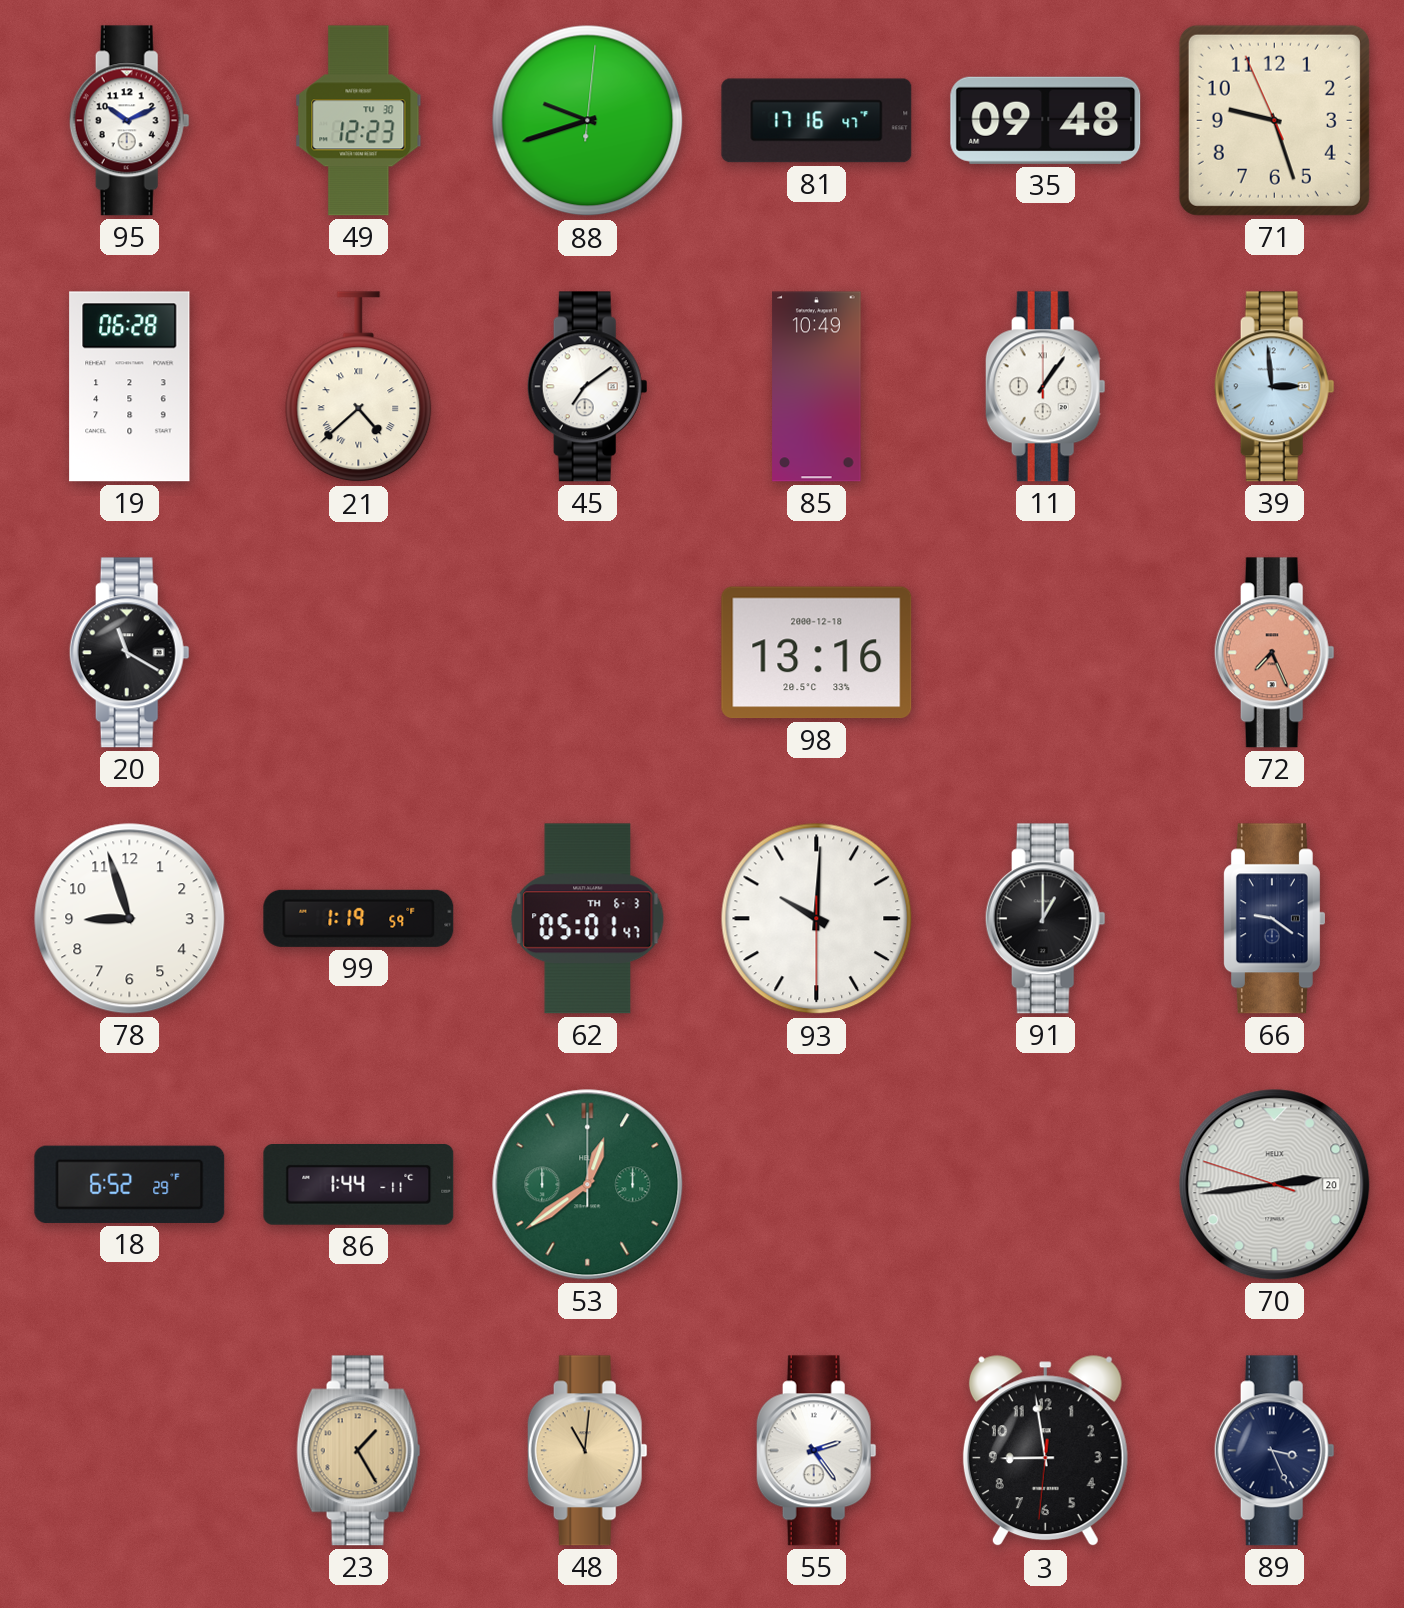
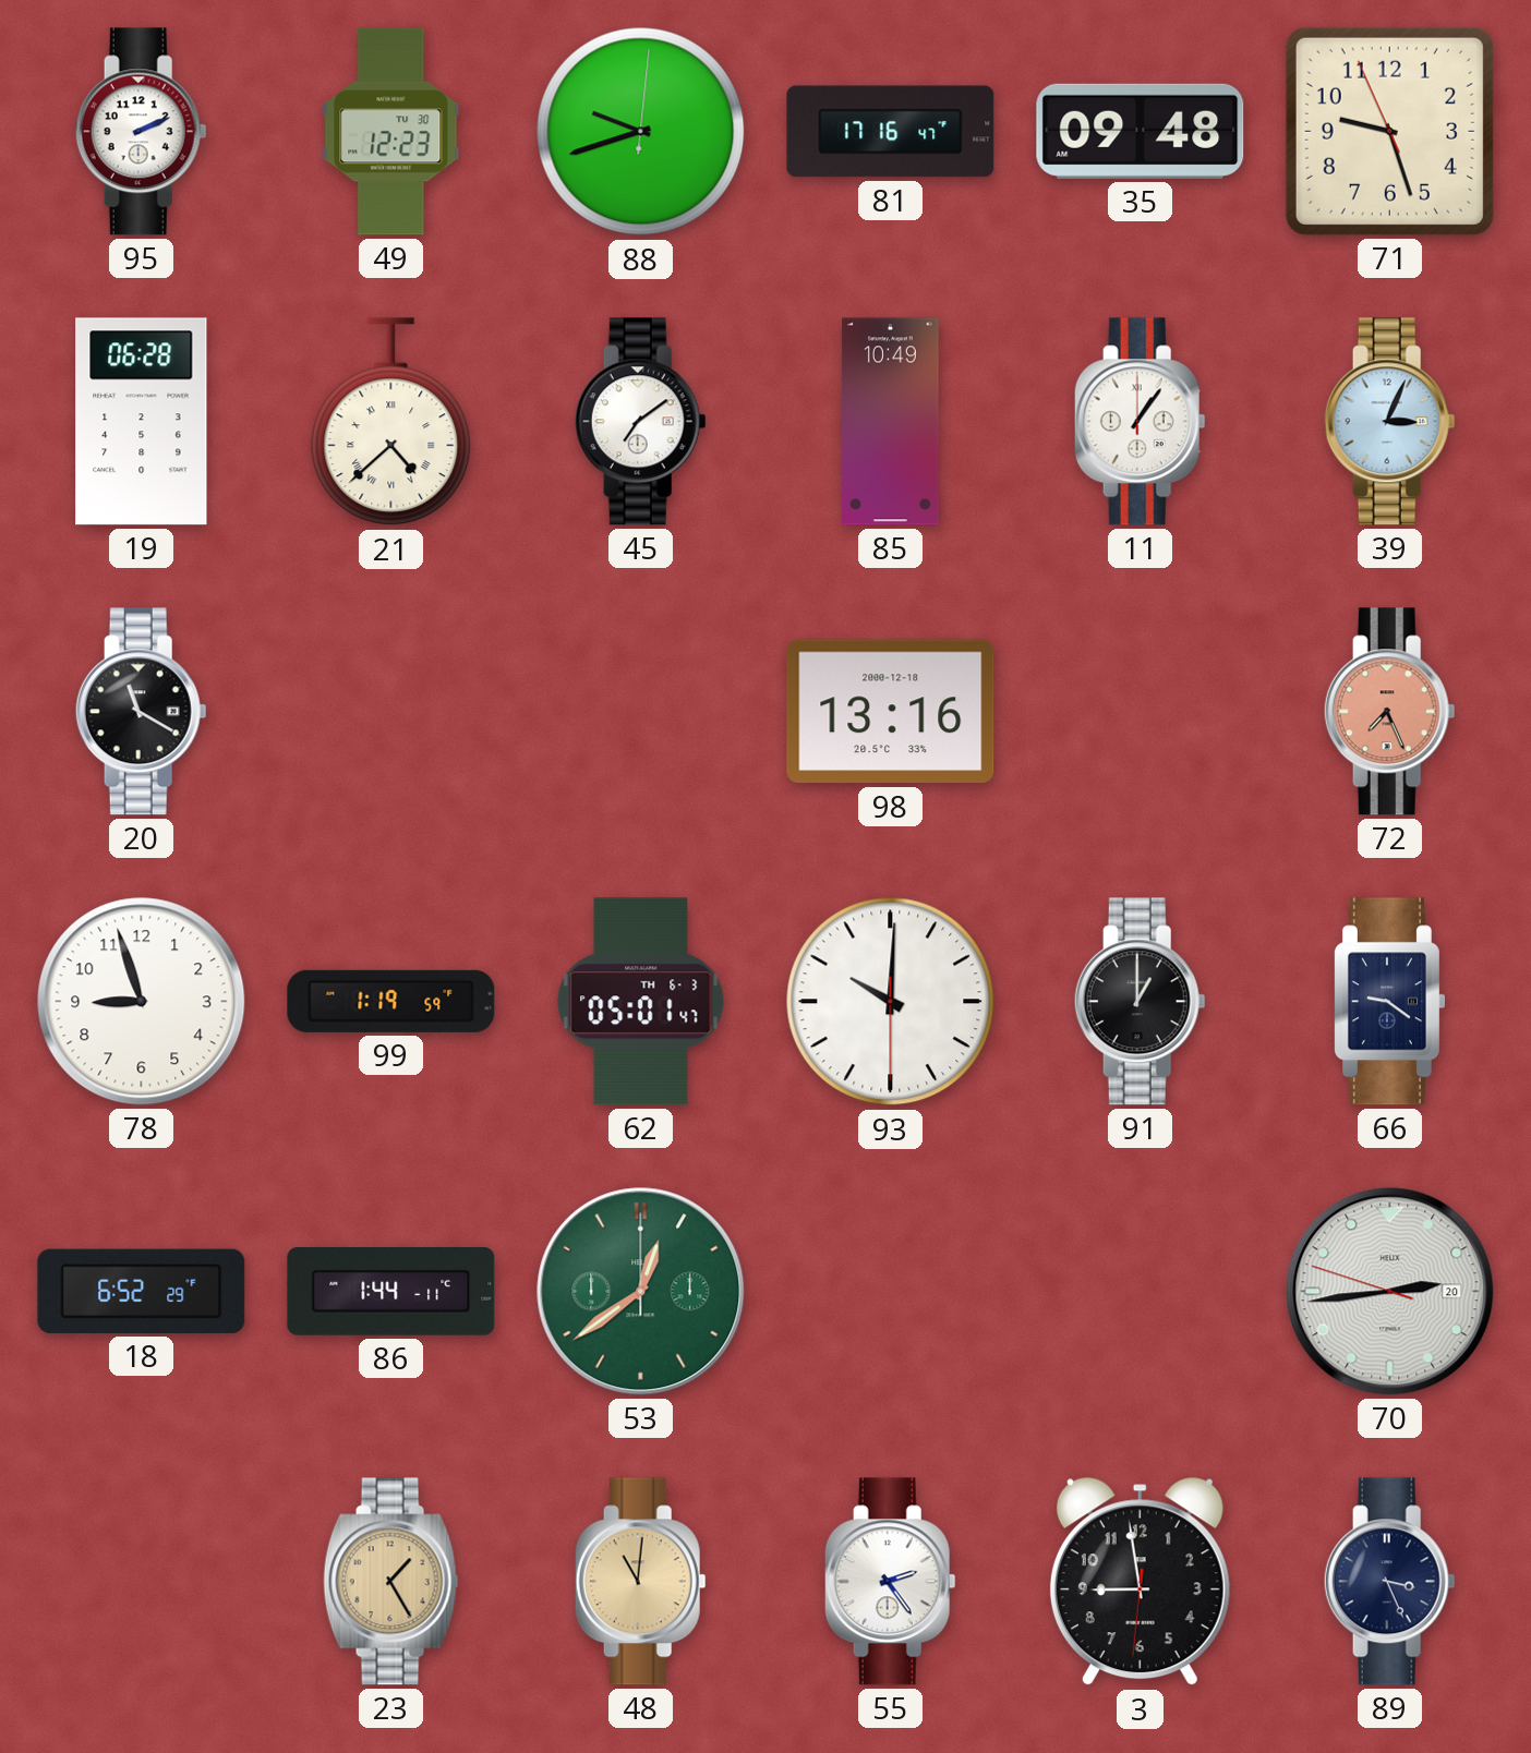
95: 10:11 -> 2:11
39: 2:59 -> 3:04
